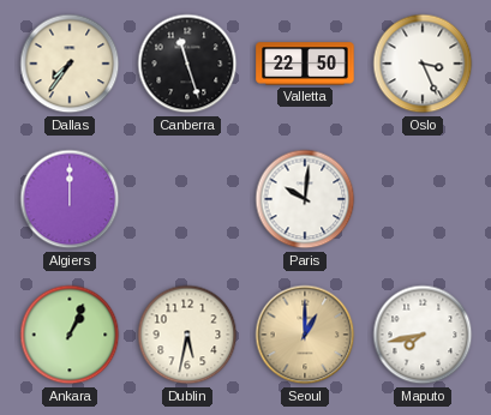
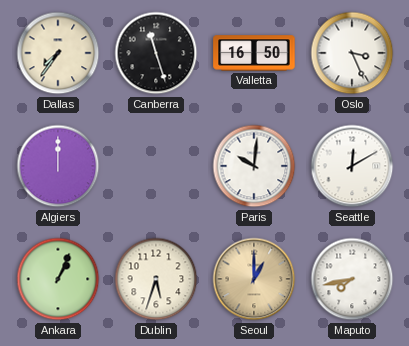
Valletta: 22:50 -> 16:50
Seattle: none -> 12:10
Dublin: 5:32 -> 5:33
